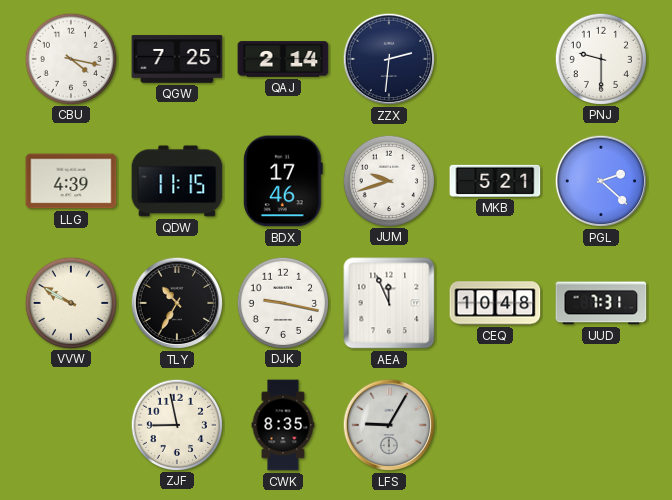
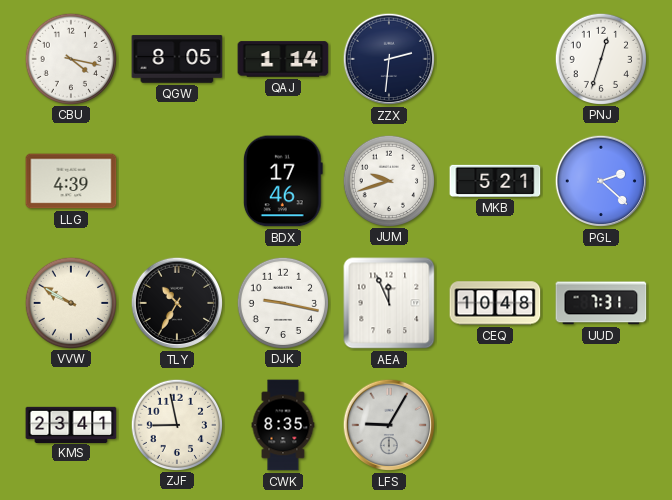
QGW: 7:25 -> 8:05
QAJ: 2:14 -> 1:14
PNJ: 9:30 -> 12:33
QDW: 11:15 -> none
KMS: none -> 23:41
